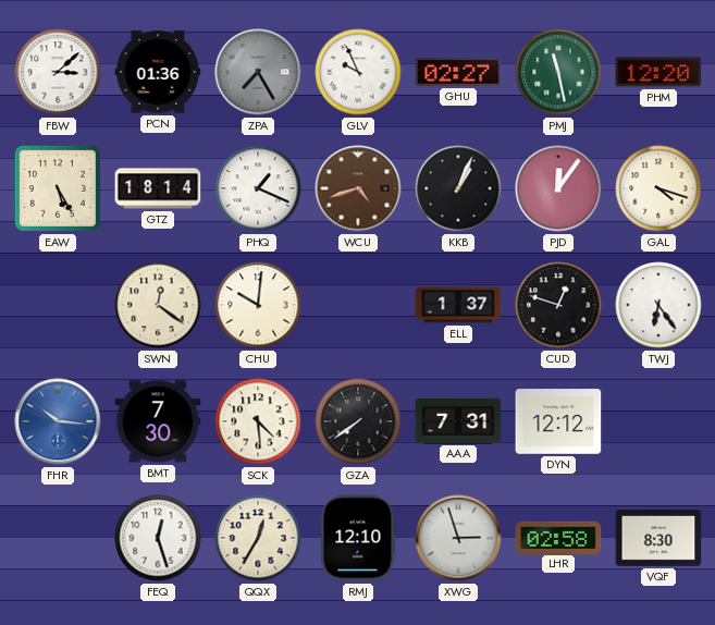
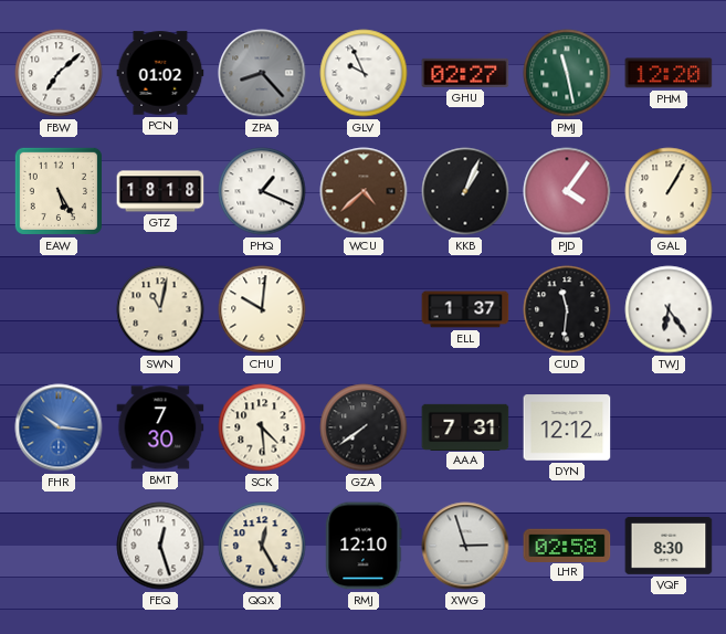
FBW: 3:08 -> 7:08
PCN: 01:36 -> 01:02
ZPA: 7:25 -> 8:23
GTZ: 18:14 -> 18:18
WCU: 4:42 -> 4:38
PJD: 12:06 -> 4:06
GAL: 4:18 -> 1:05
SWN: 12:21 -> 11:02
CUD: 12:48 -> 11:31
QQX: 12:35 -> 12:25
